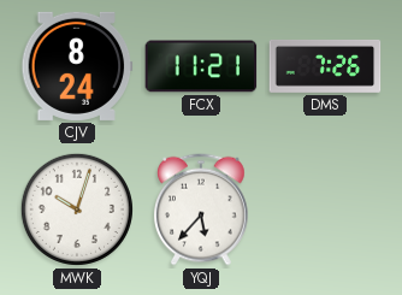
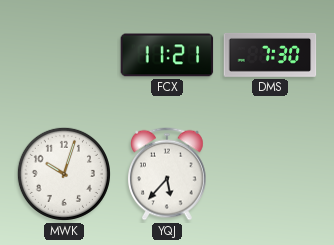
CJV: 8:24 -> none
DMS: 7:26 -> 7:30
